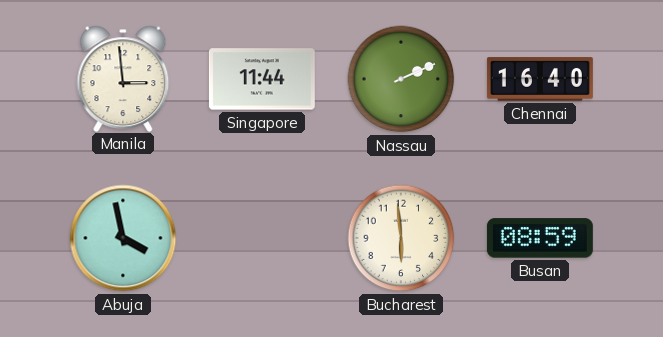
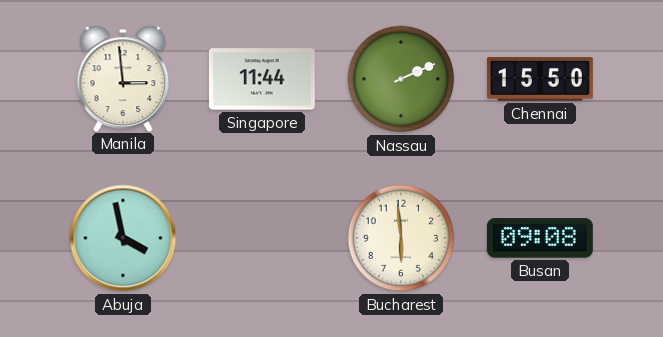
Chennai: 16:40 -> 15:50
Busan: 08:59 -> 09:08
